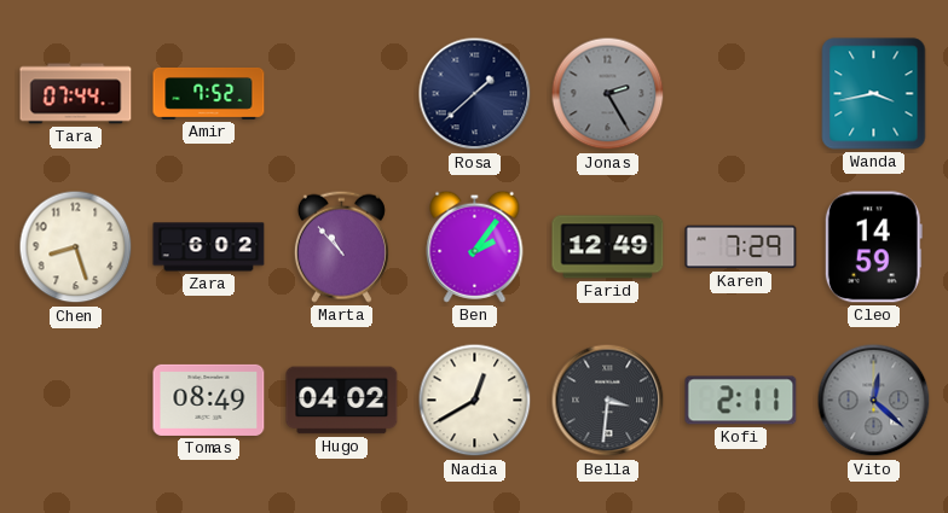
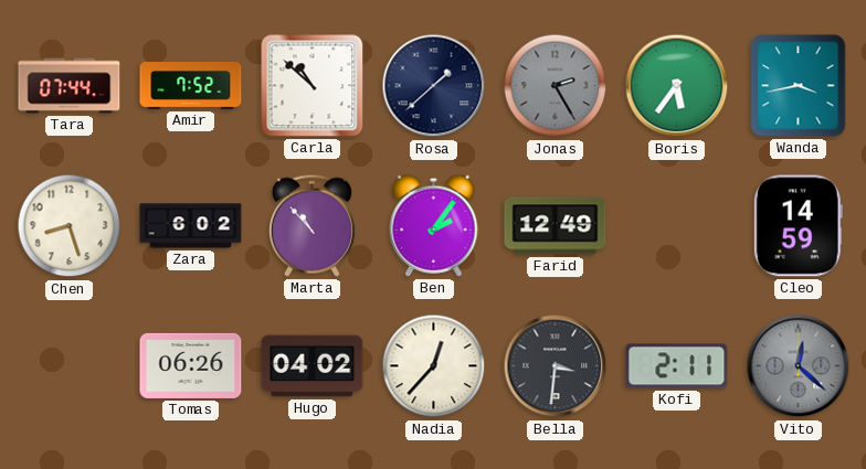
Carla: none -> 10:52
Boris: none -> 5:36
Karen: 7:29 -> none
Tomas: 08:49 -> 06:26
Nadia: 12:40 -> 12:37
